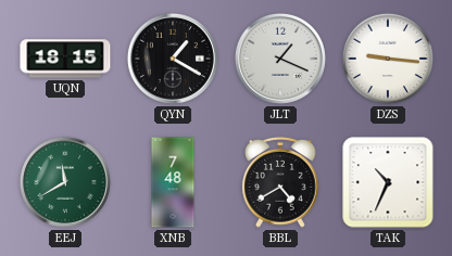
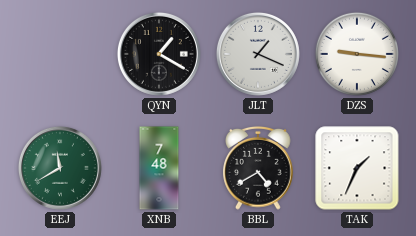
UQN: 18:15 -> none
TAK: 10:34 -> 1:34
